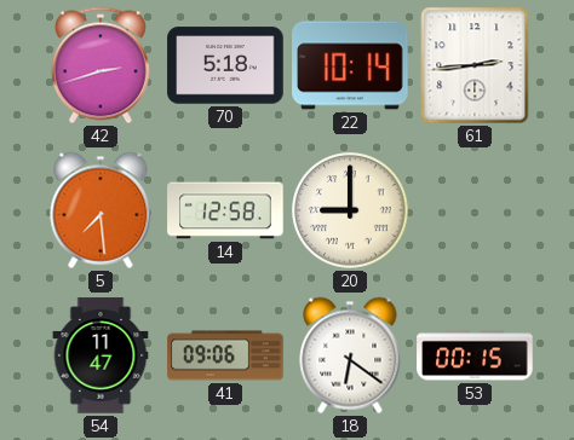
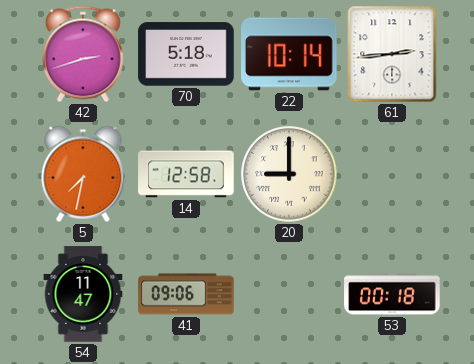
5: 7:29 -> 7:32
18: 6:21 -> none
53: 00:15 -> 00:18
